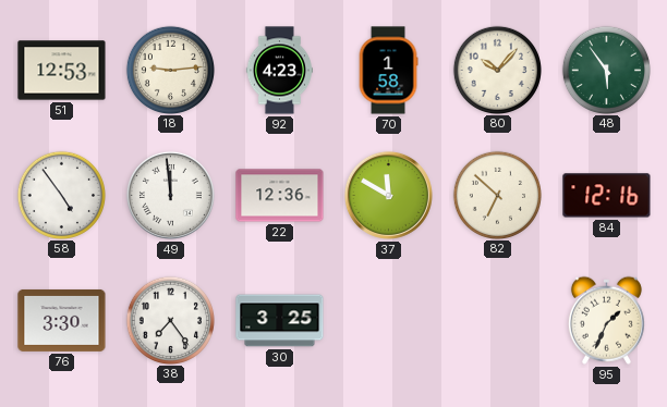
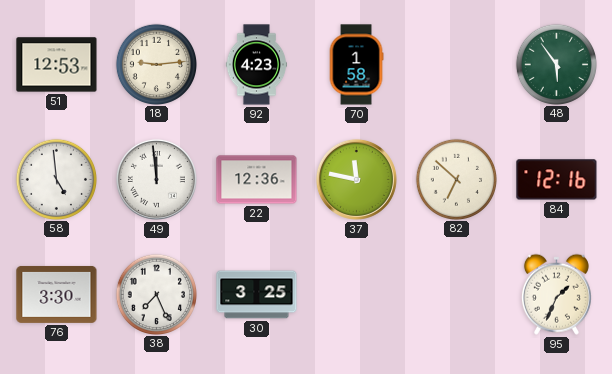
80: 10:07 -> none
58: 4:54 -> 4:59
37: 11:50 -> 11:47
38: 7:24 -> 7:26
